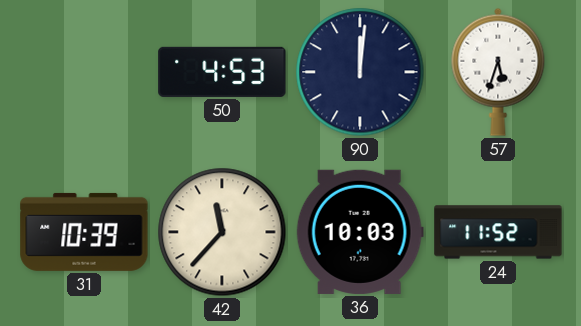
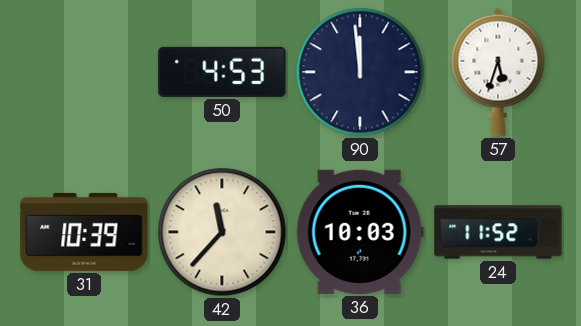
90: 12:01 -> 11:59
